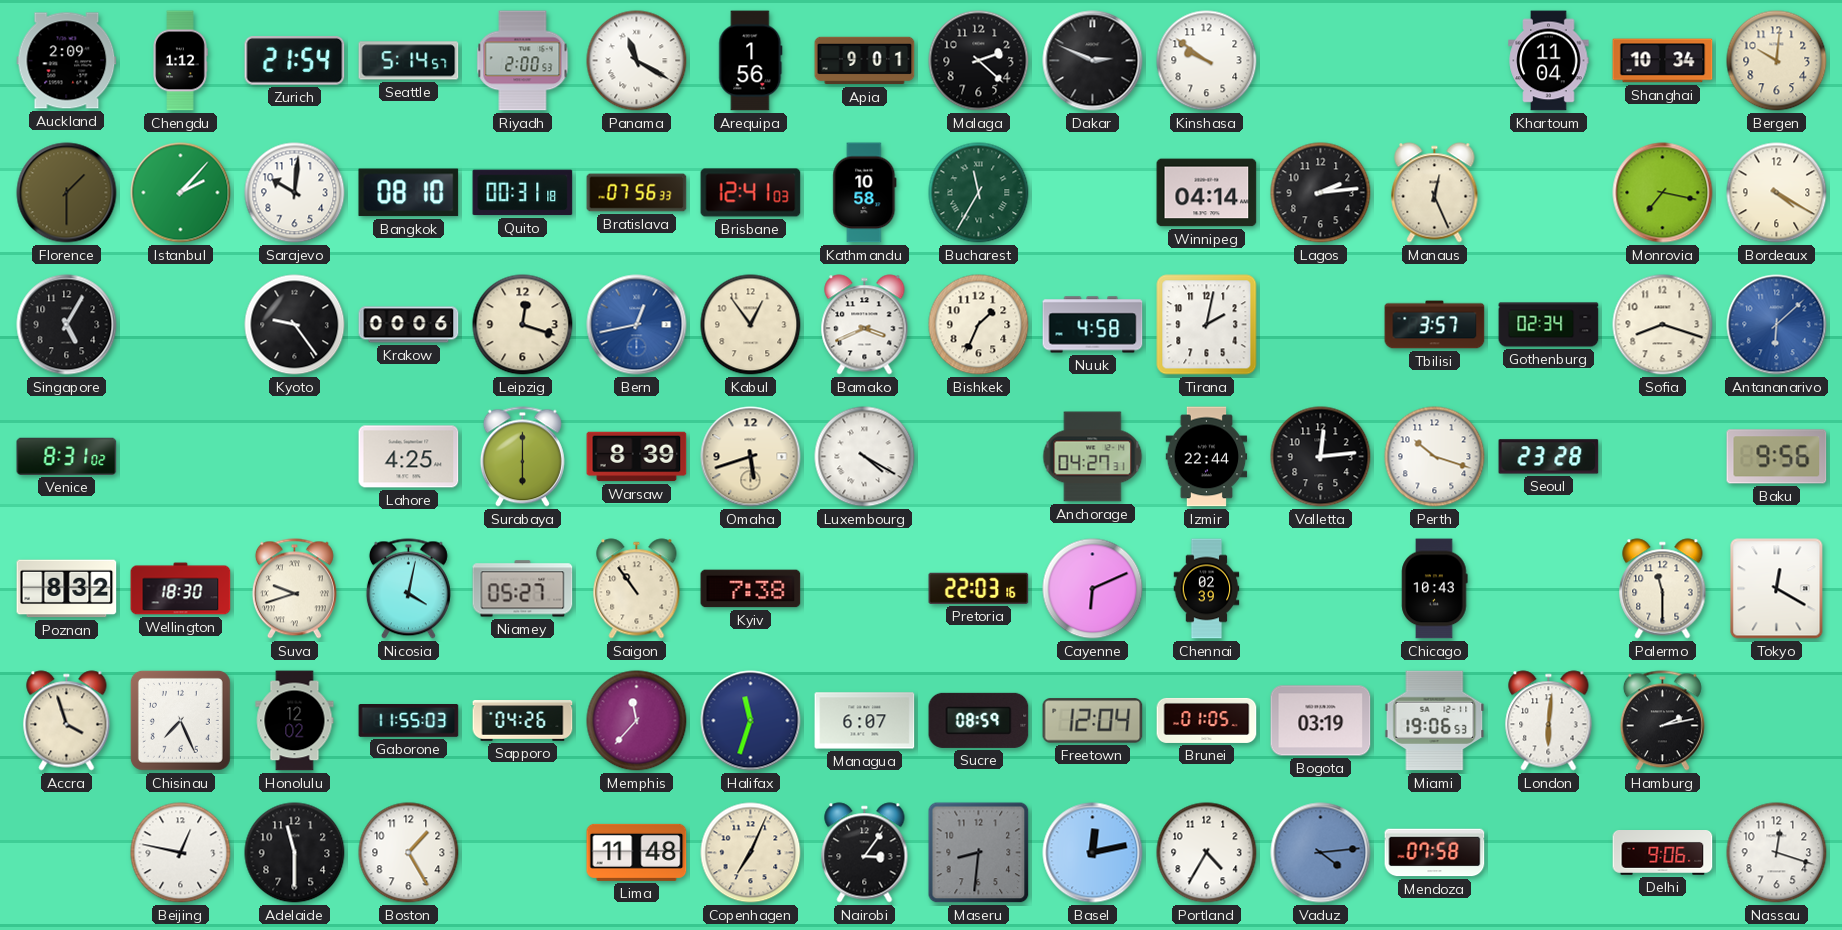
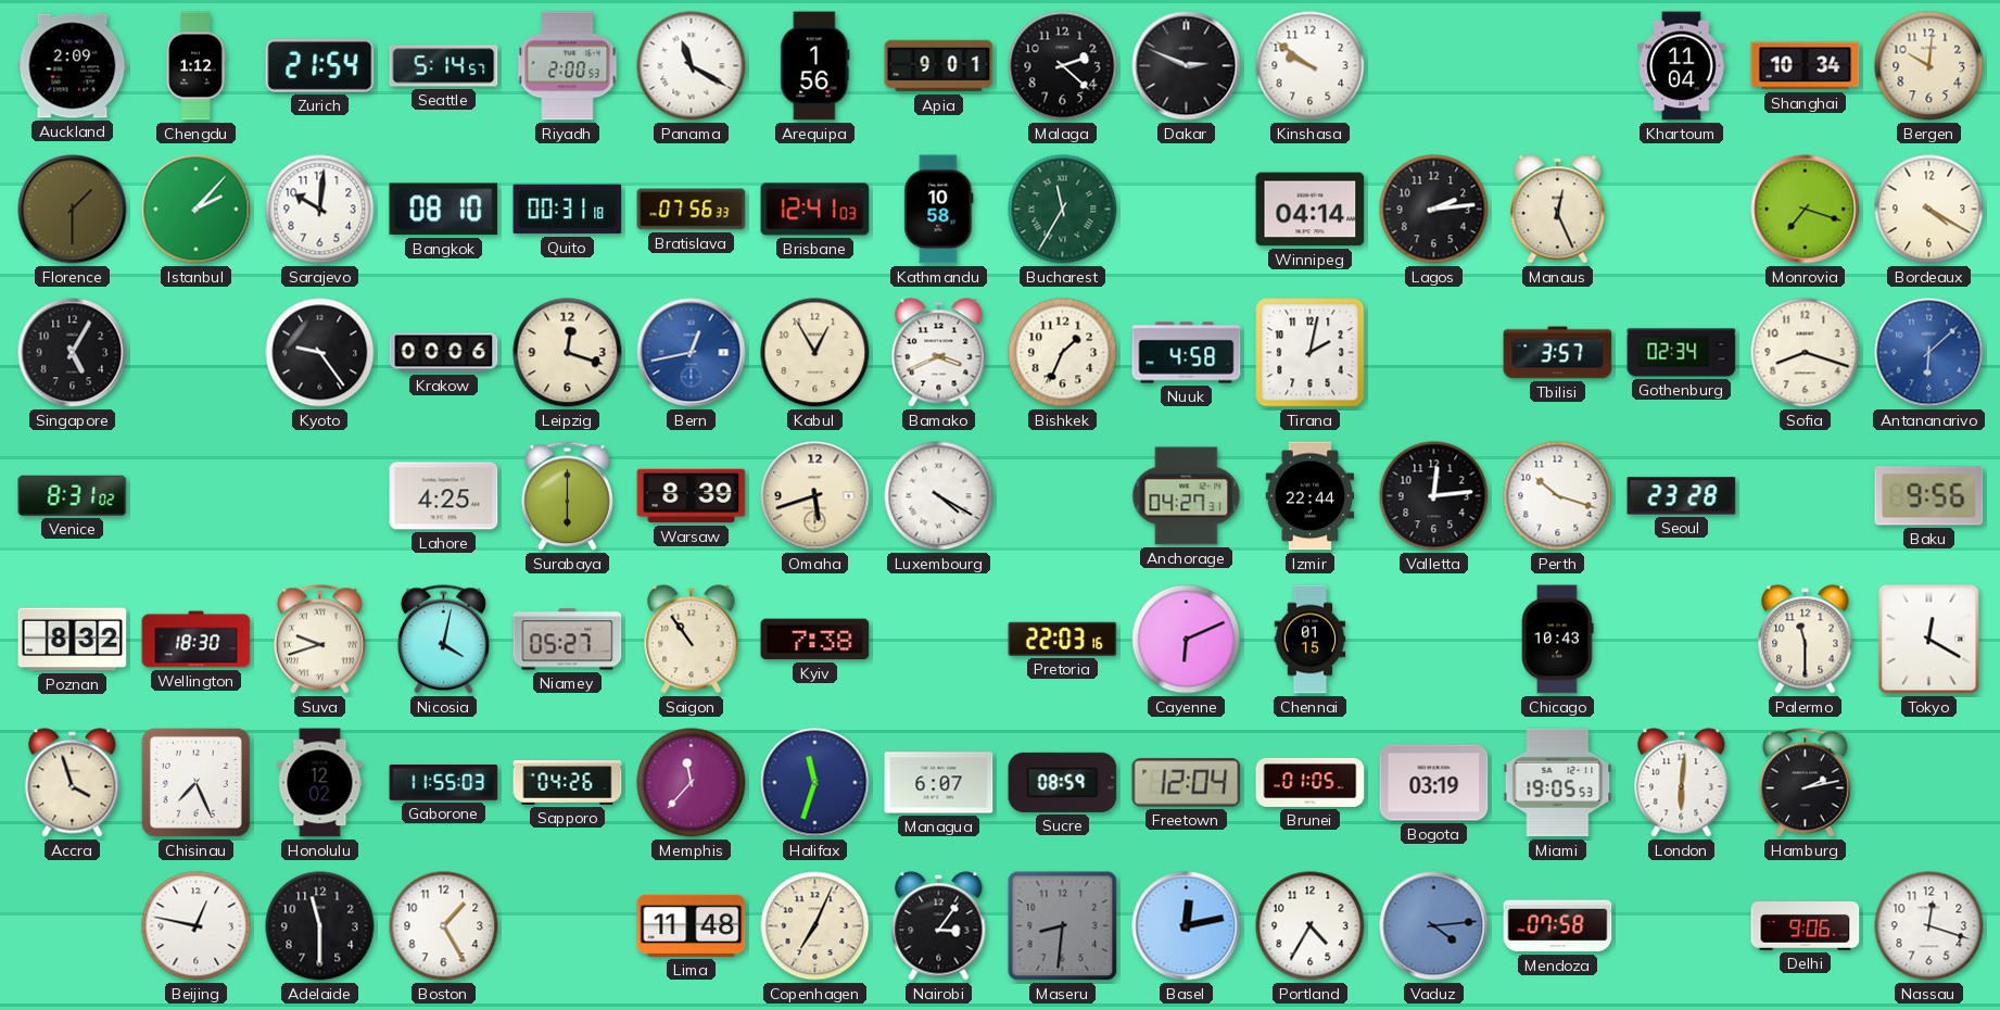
Monrovia: 7:17 -> 7:18
Kabul: 12:54 -> 12:55
Chennai: 02:39 -> 01:15
Miami: 19:06 -> 19:05
